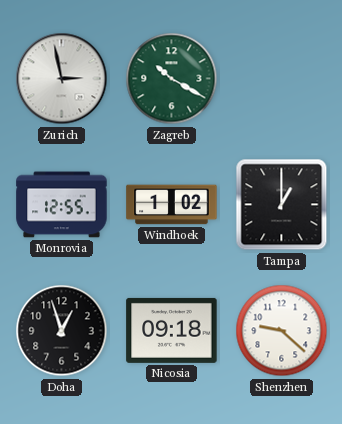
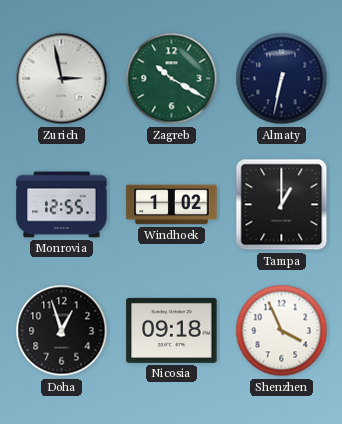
Almaty: none -> 6:32
Shenzhen: 9:22 -> 3:56
